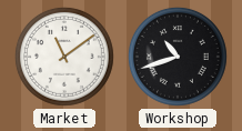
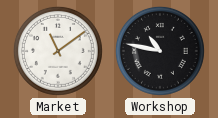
Workshop: 10:42 -> 10:47
